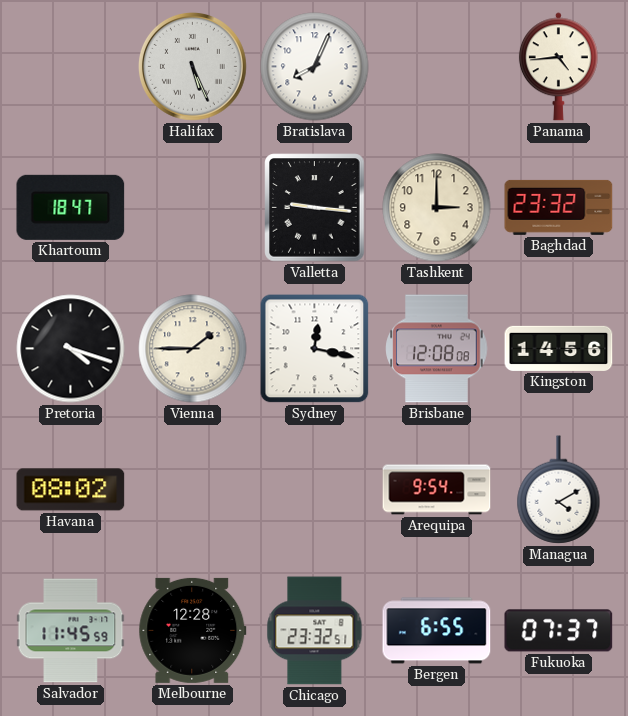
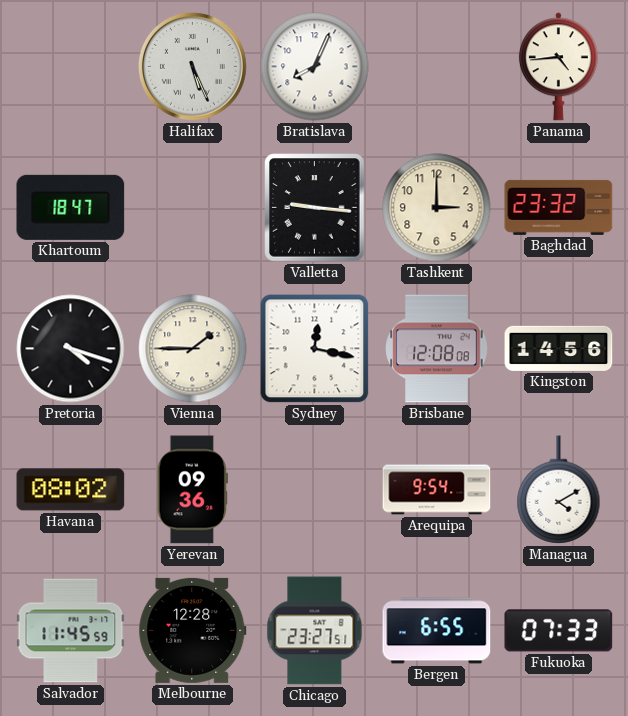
Yerevan: none -> 09:36
Chicago: 23:32 -> 23:27
Fukuoka: 07:37 -> 07:33
